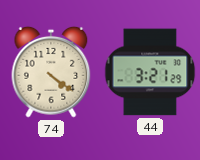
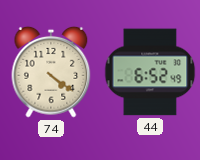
44: 3:21 -> 6:52
